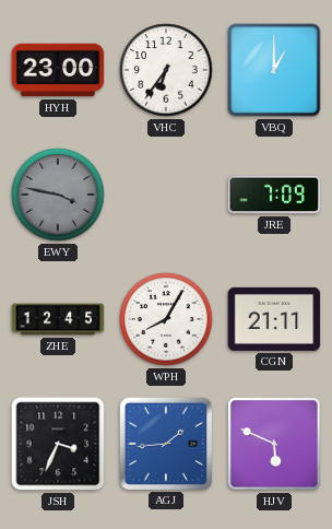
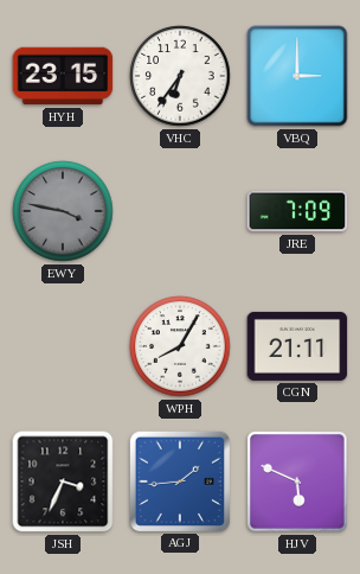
HYH: 23:00 -> 23:15
VBQ: 1:00 -> 3:00
ZHE: 12:45 -> none
